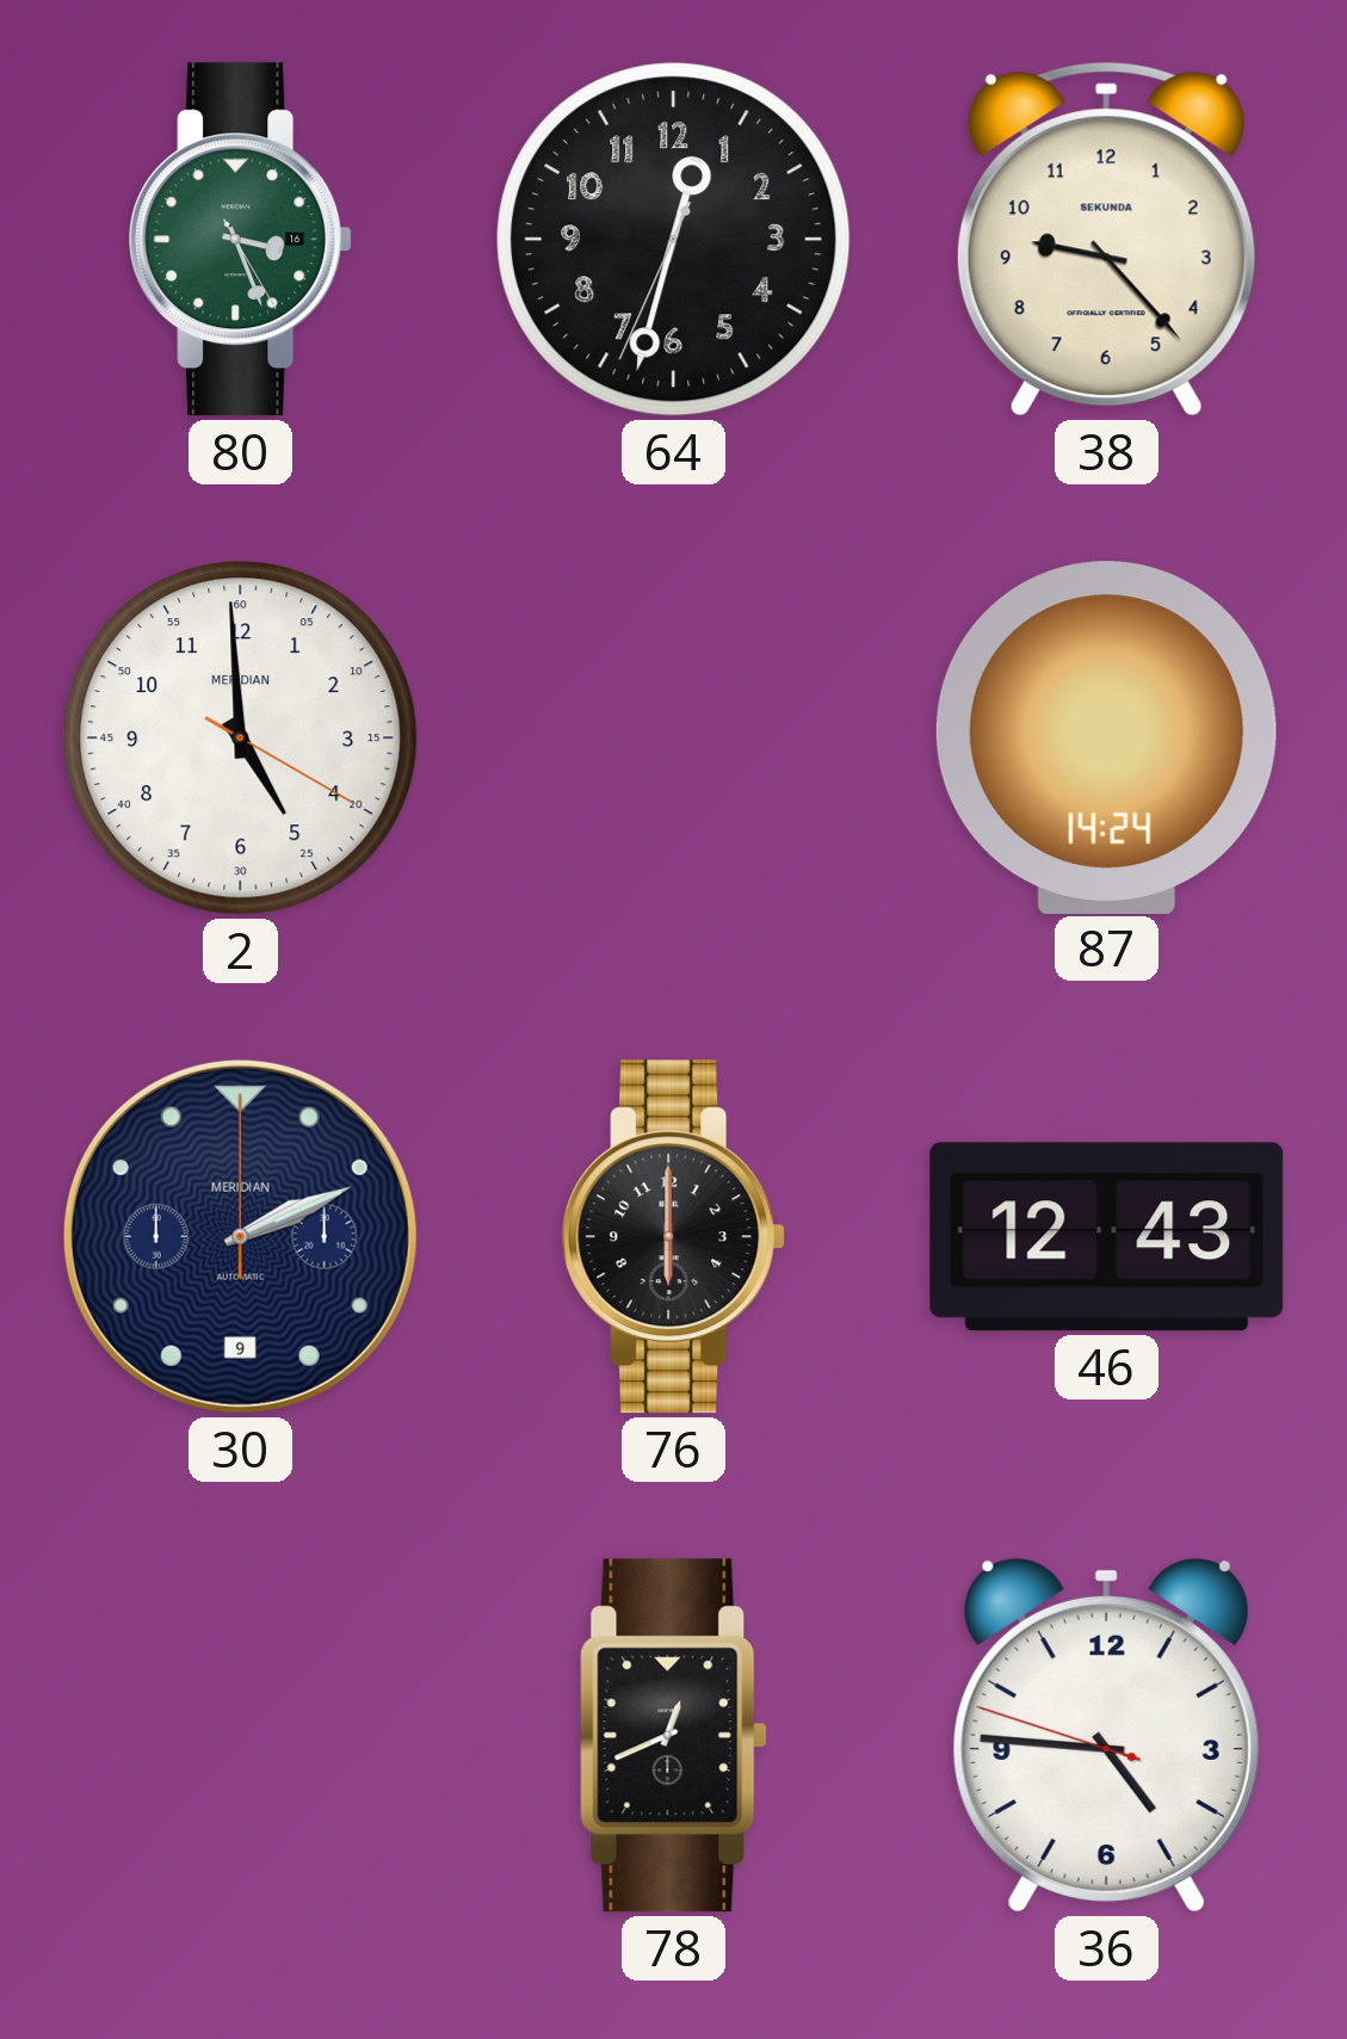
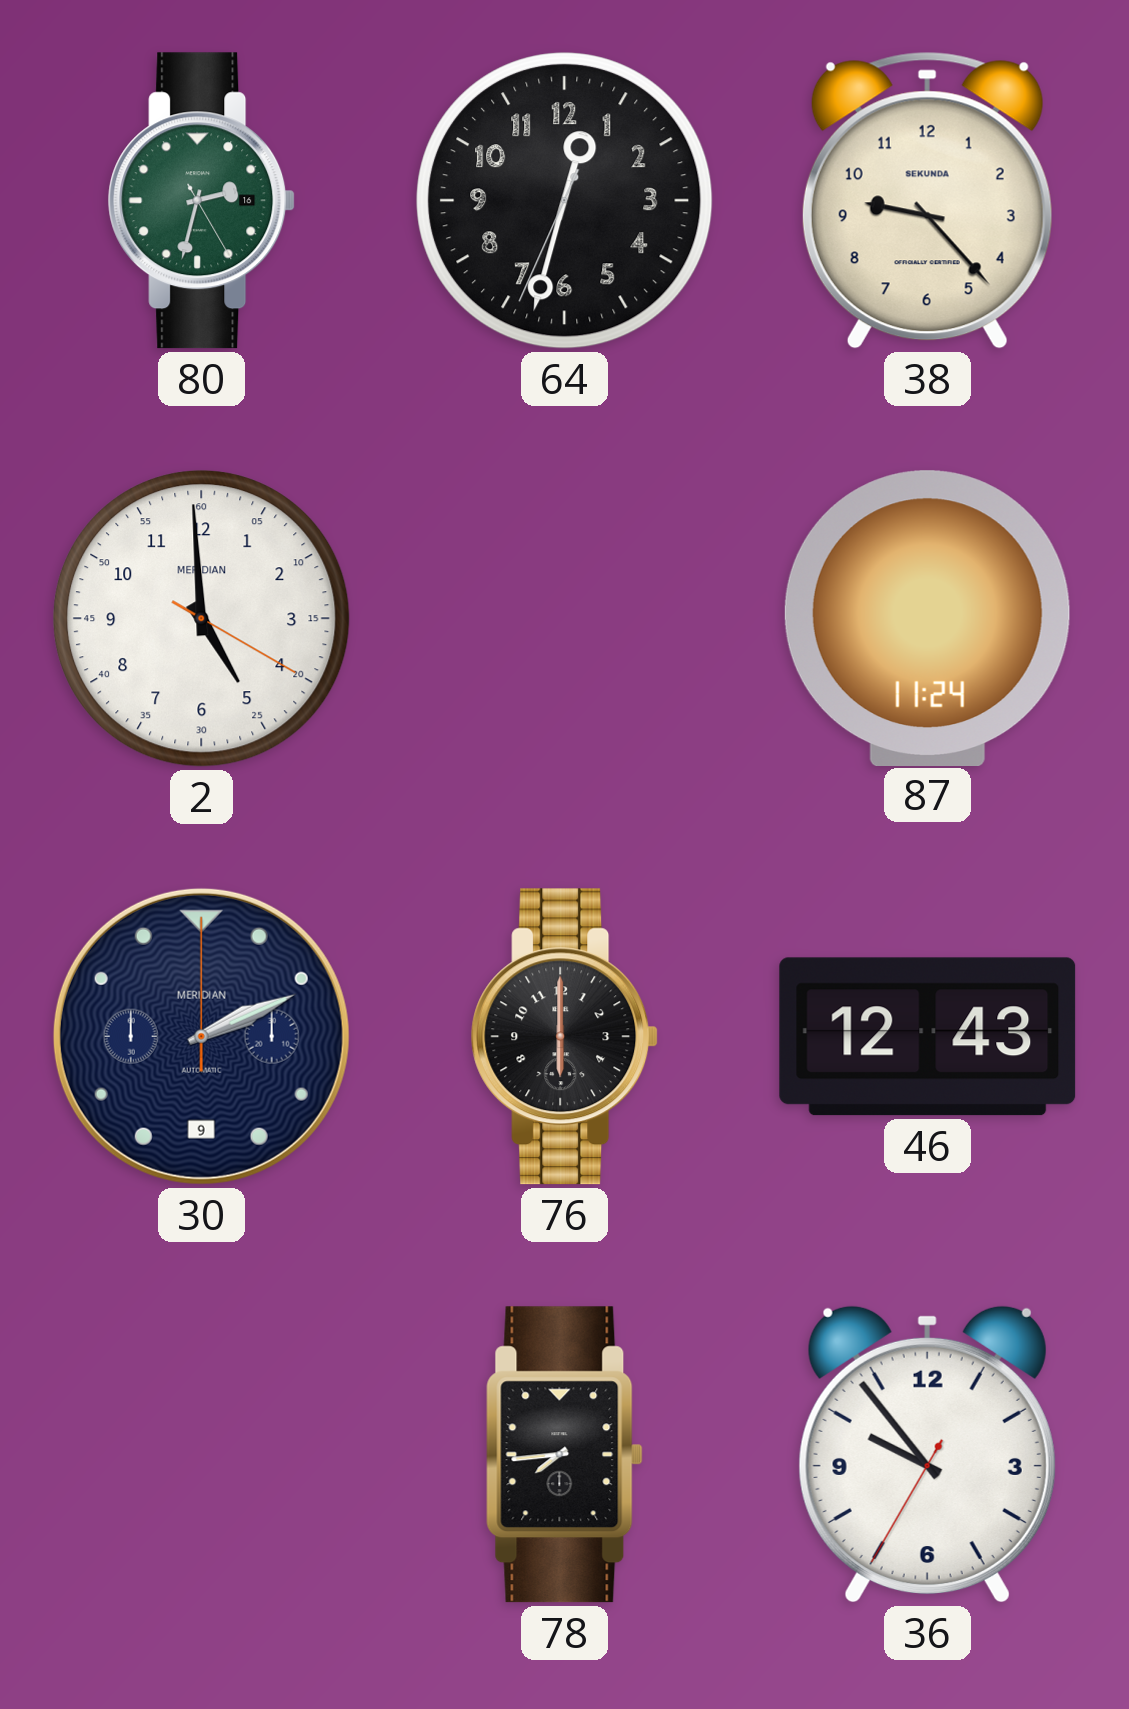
80: 3:26 -> 2:32
87: 14:24 -> 11:24
78: 12:41 -> 7:44
36: 4:45 -> 9:53
